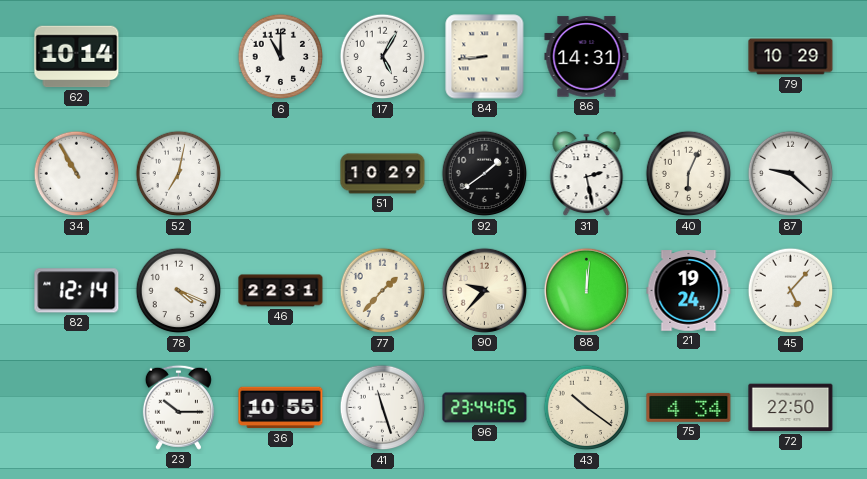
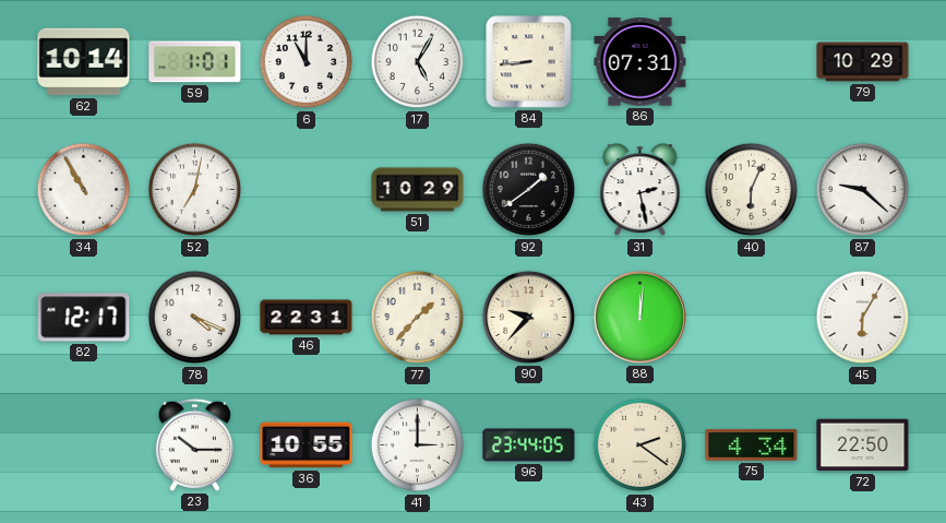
59: none -> 1:01
86: 14:31 -> 07:31
82: 12:14 -> 12:17
21: 19:24 -> none
45: 5:07 -> 6:05
41: 11:27 -> 3:00
43: 10:21 -> 2:21
